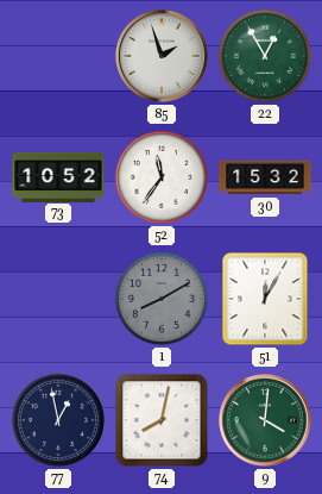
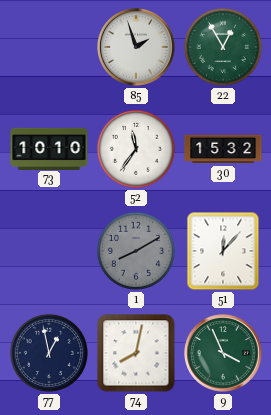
73: 10:52 -> 10:10
51: 12:05 -> 12:07
9: 4:01 -> 3:56
